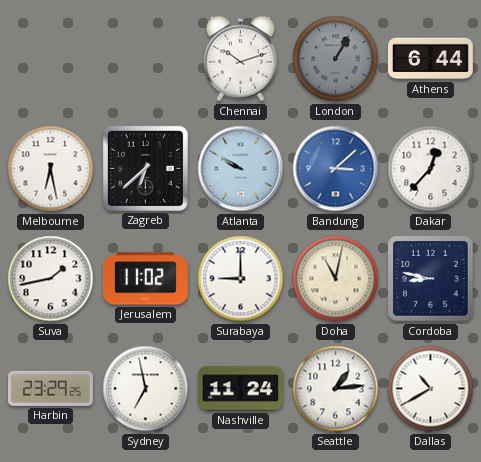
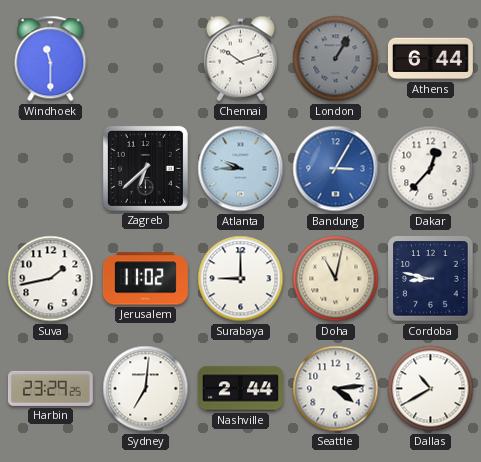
Windhoek: none -> 11:30
Melbourne: 6:28 -> none
Atlanta: 9:50 -> 9:45
Bandung: 3:08 -> 3:05
Sydney: 6:58 -> 7:01
Nashville: 11:24 -> 2:44
Seattle: 1:14 -> 4:14
